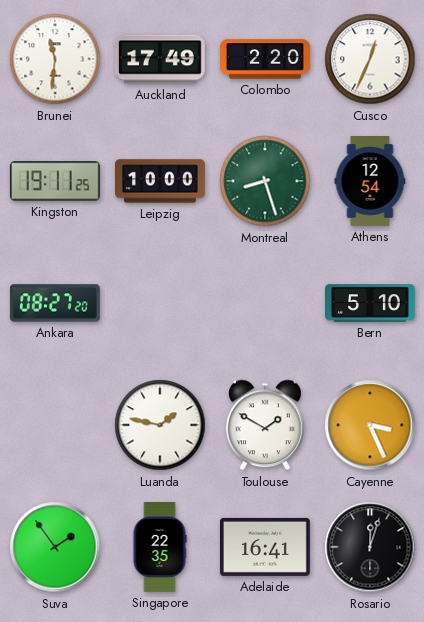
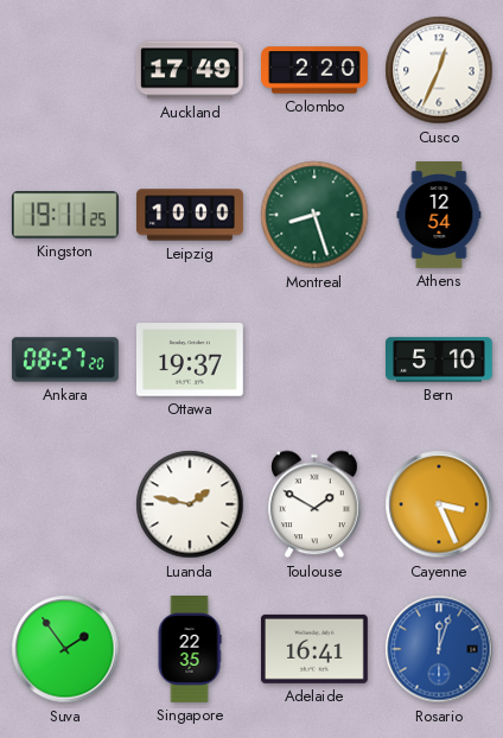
Brunei: 11:31 -> none
Ottawa: none -> 19:37
Rosario dial: black -> blue
